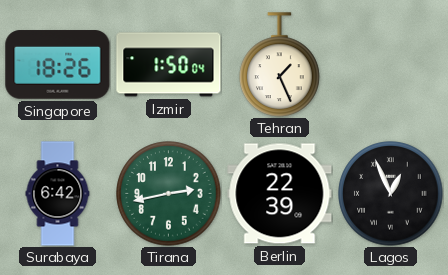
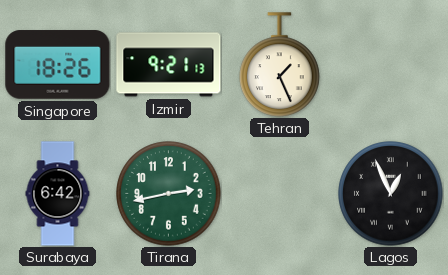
Izmir: 1:50 -> 9:21
Berlin: 22:39 -> none
